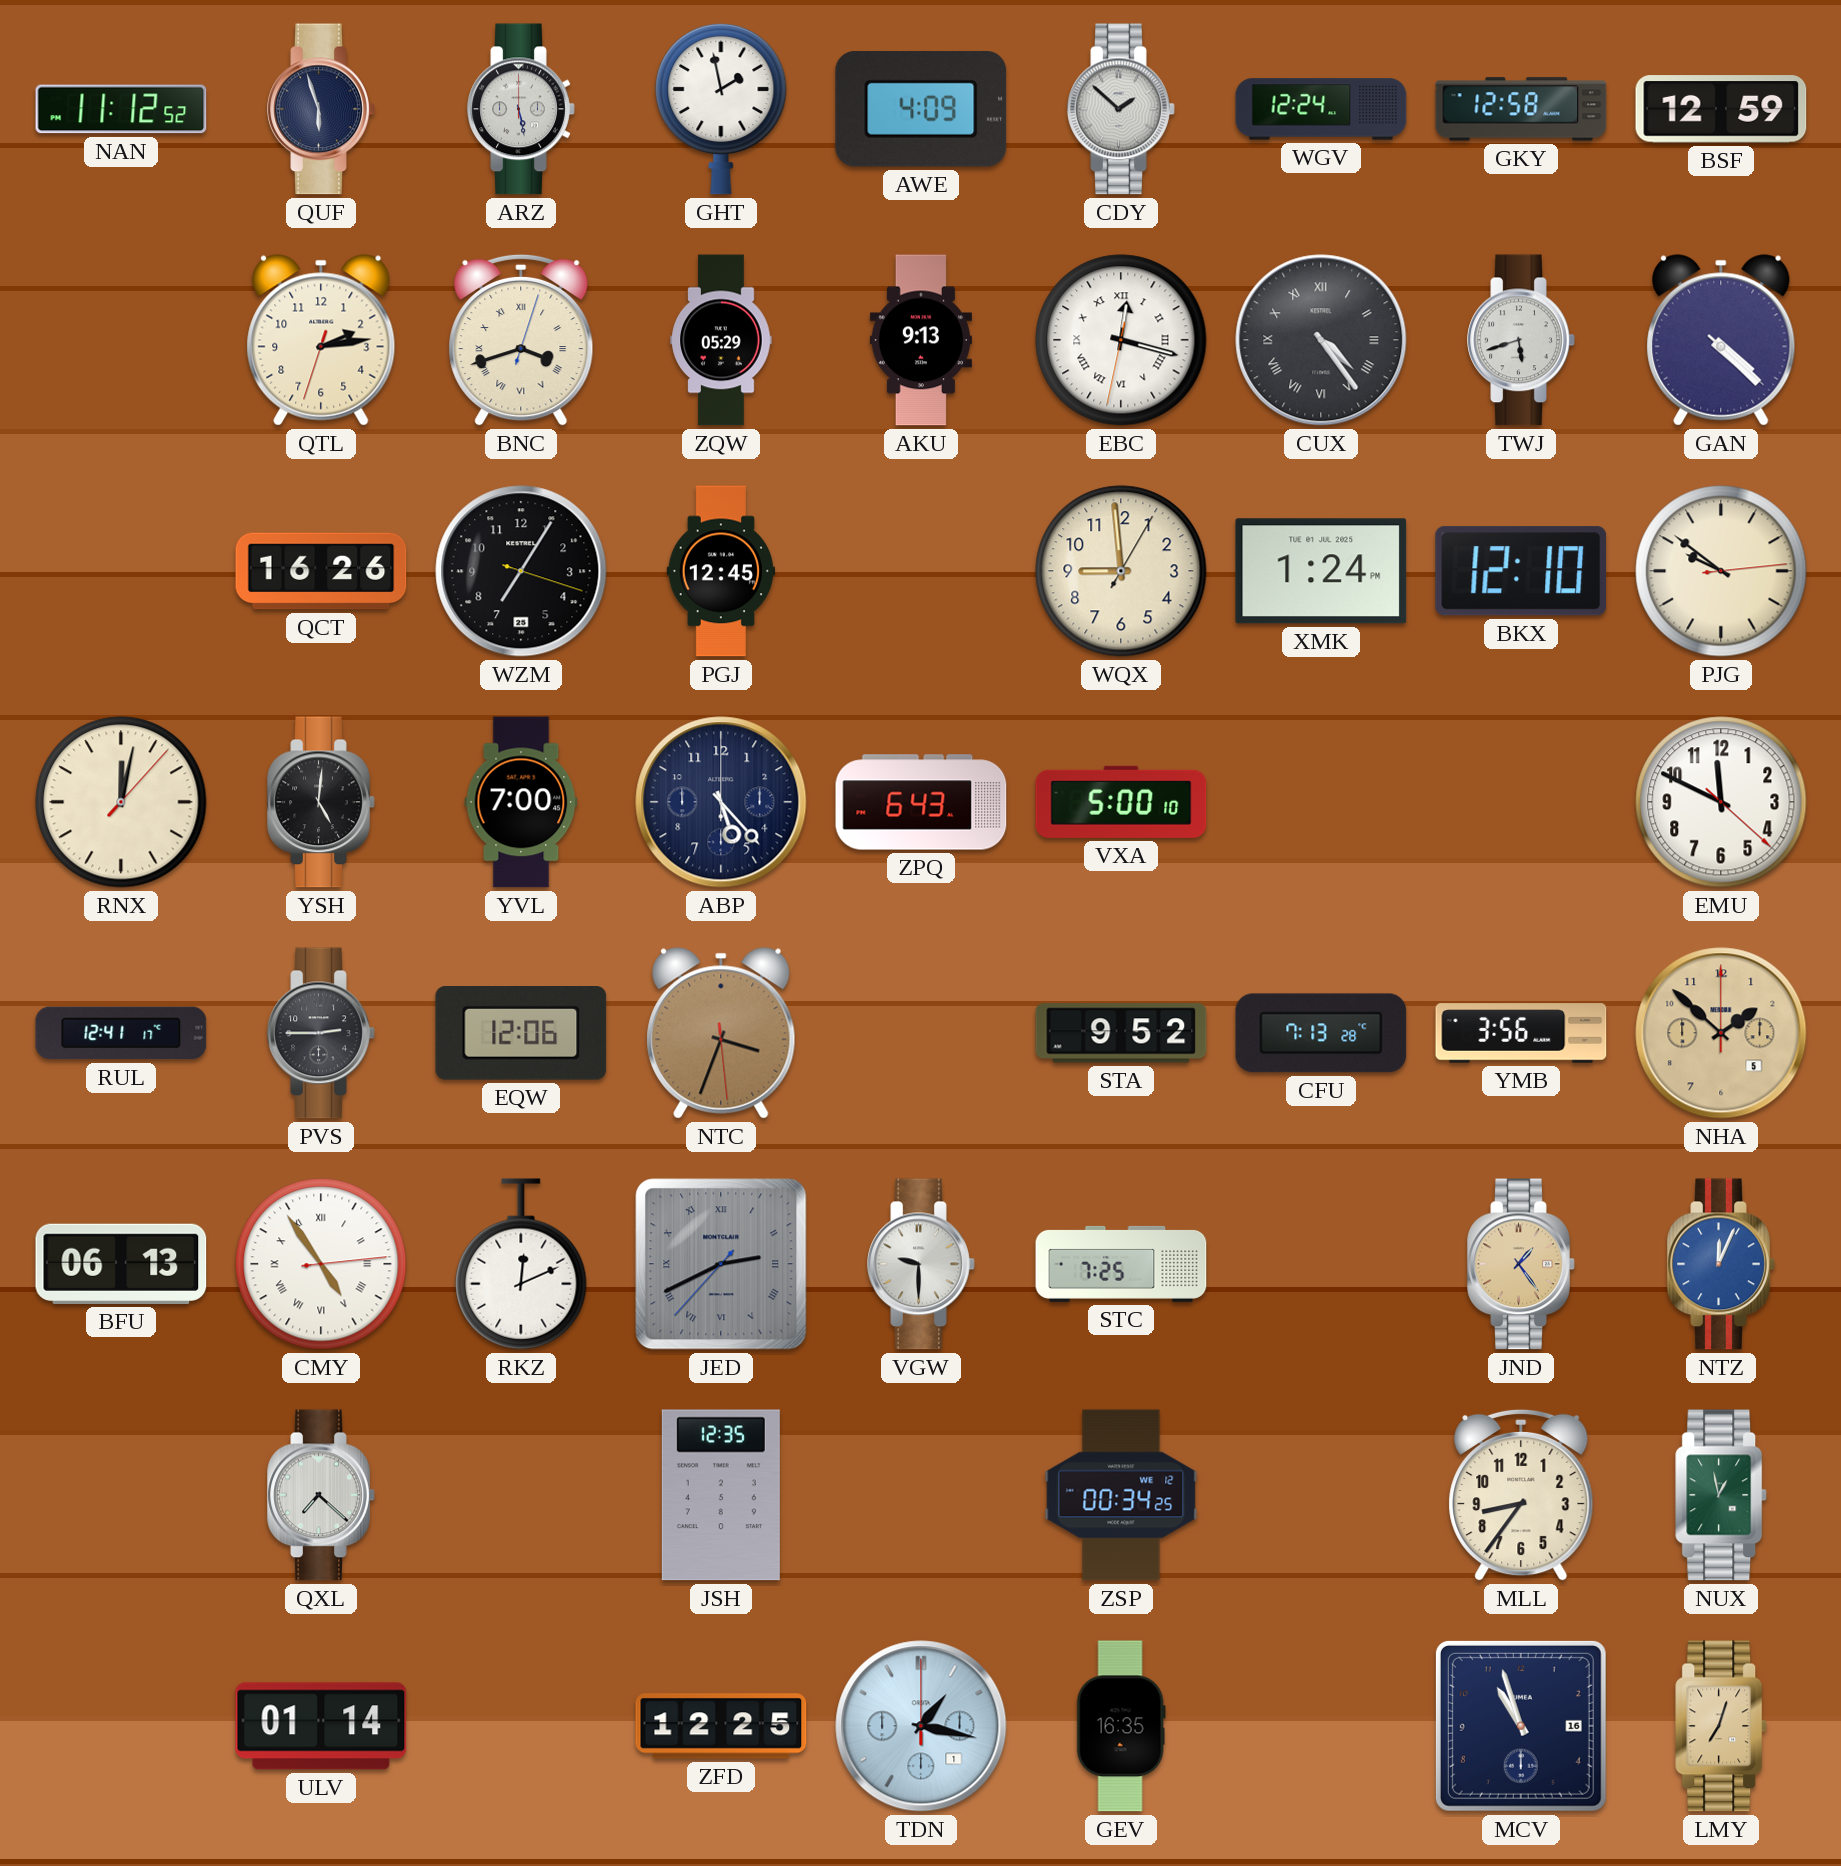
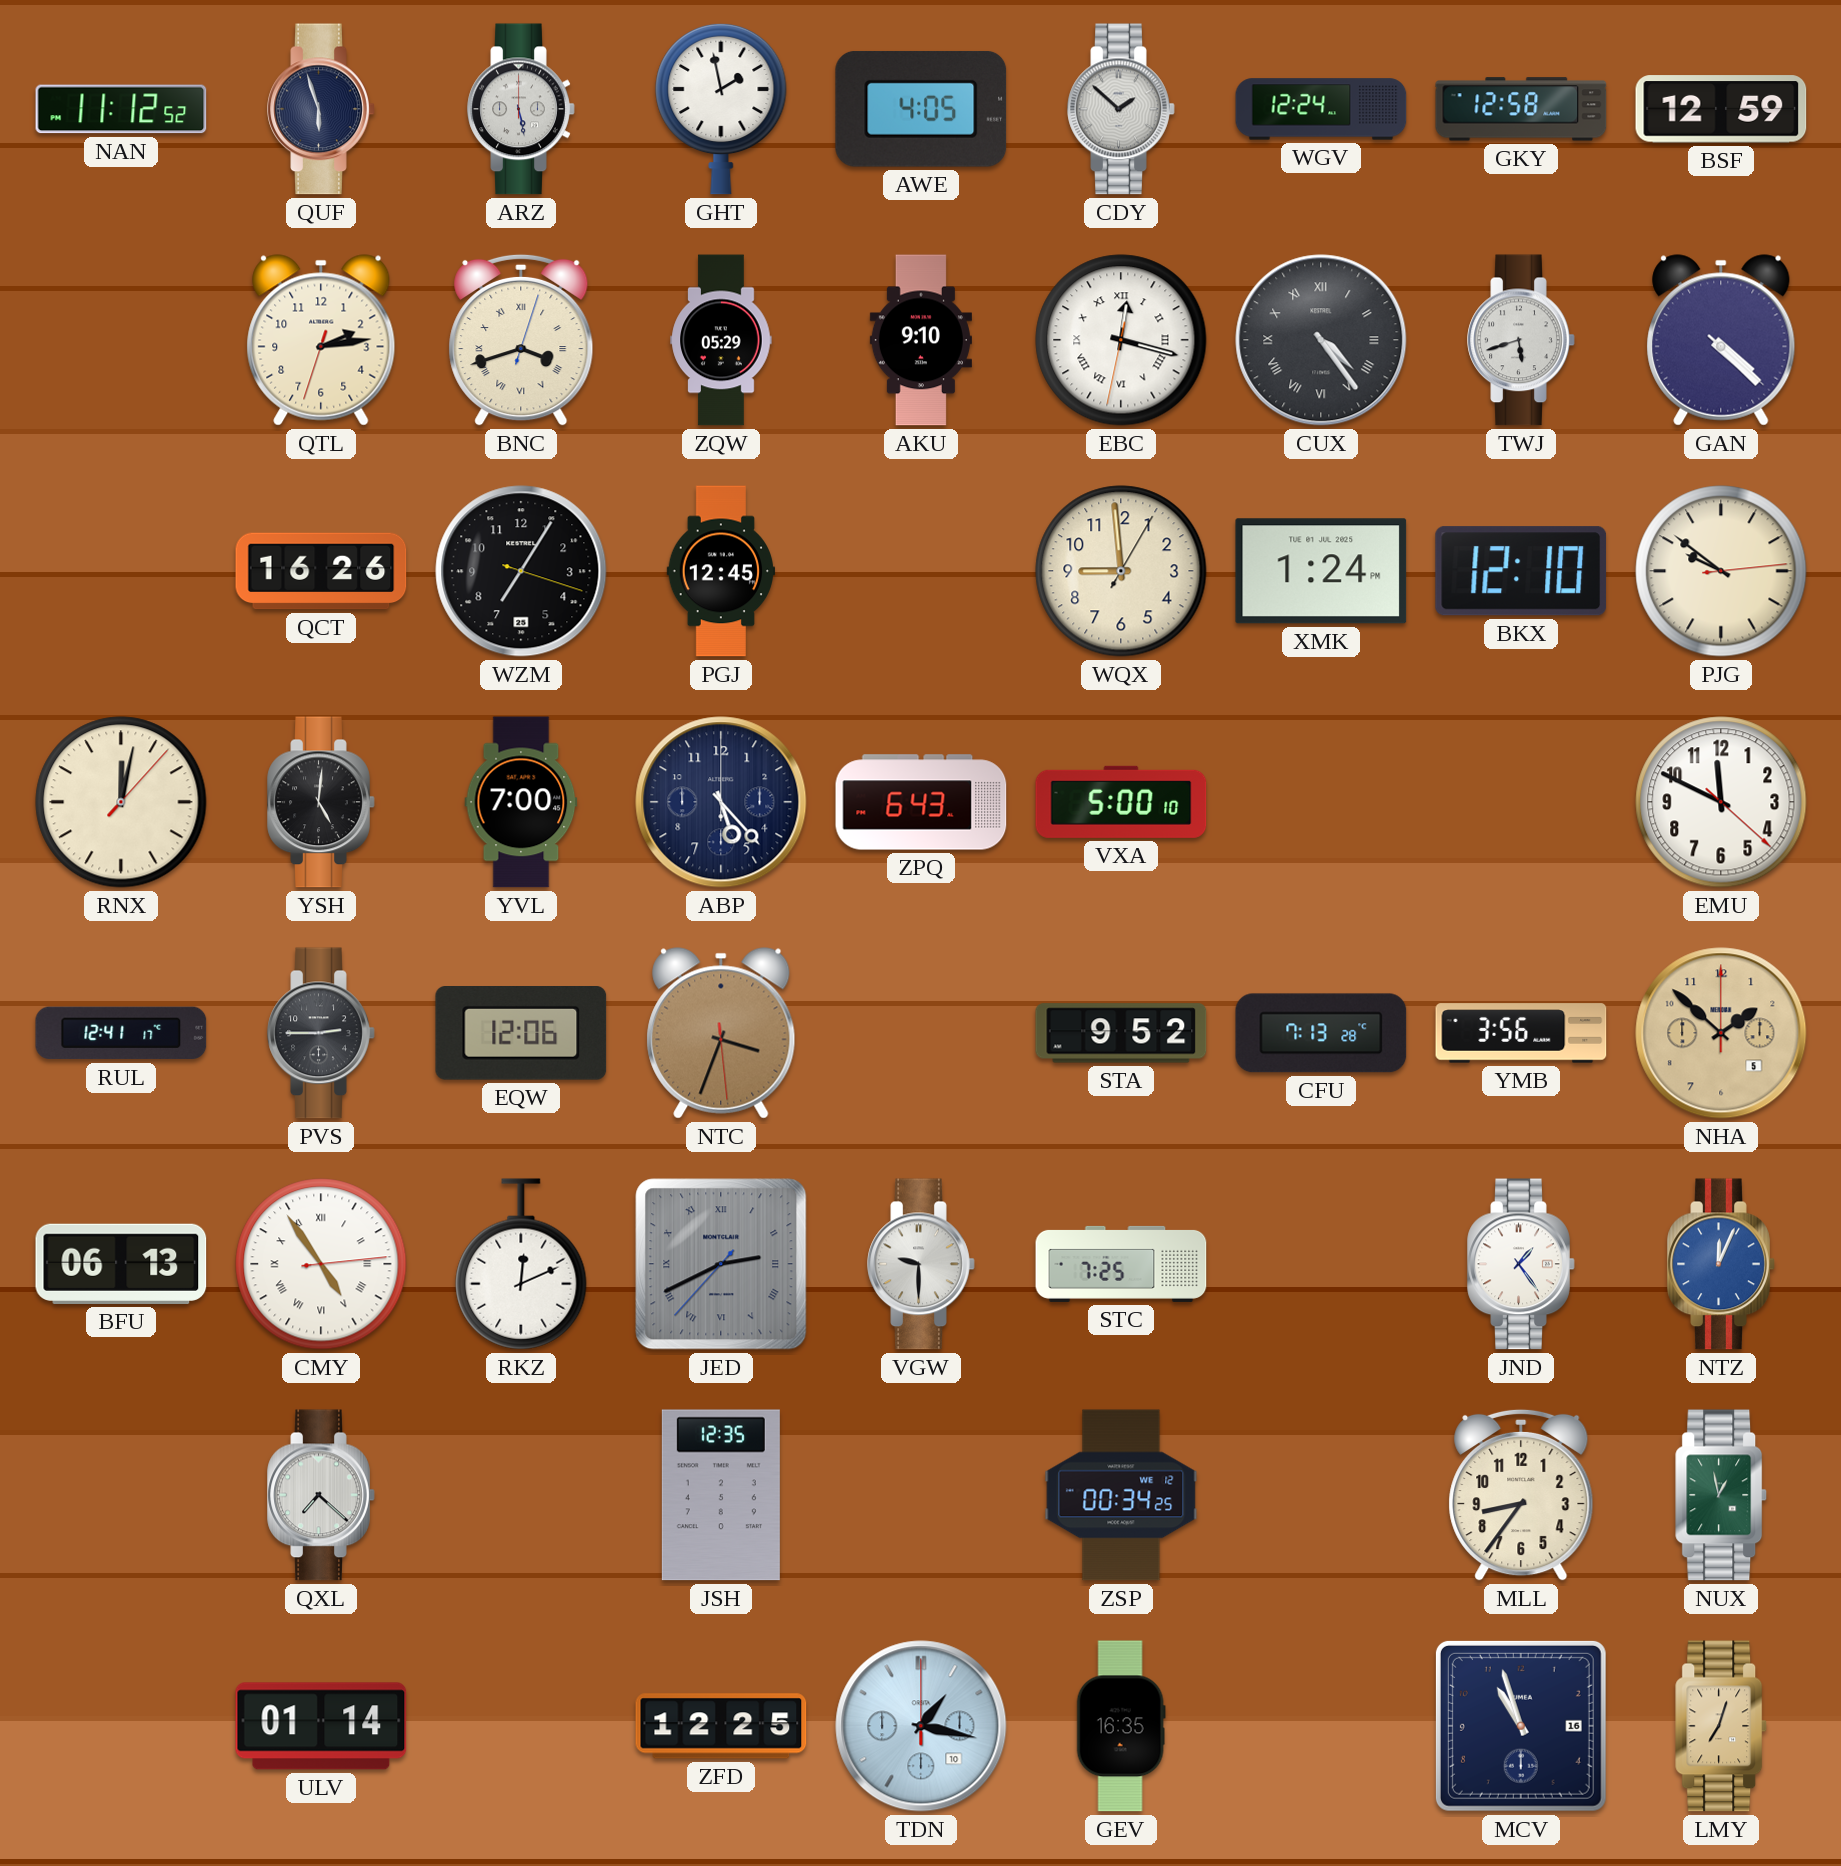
AWE: 4:09 -> 4:05
AKU: 9:13 -> 9:10
JND dial: champagne -> white
TDN date: 1 -> 10
